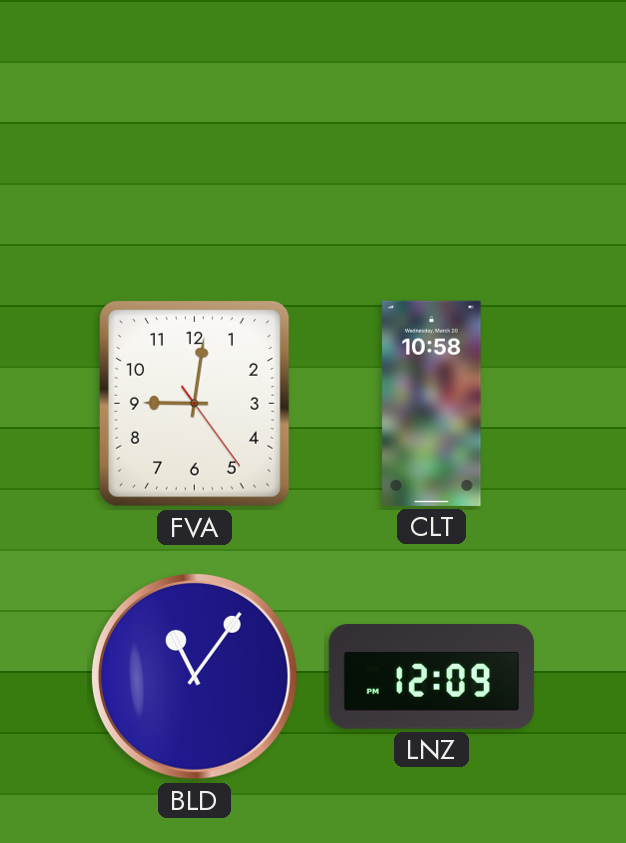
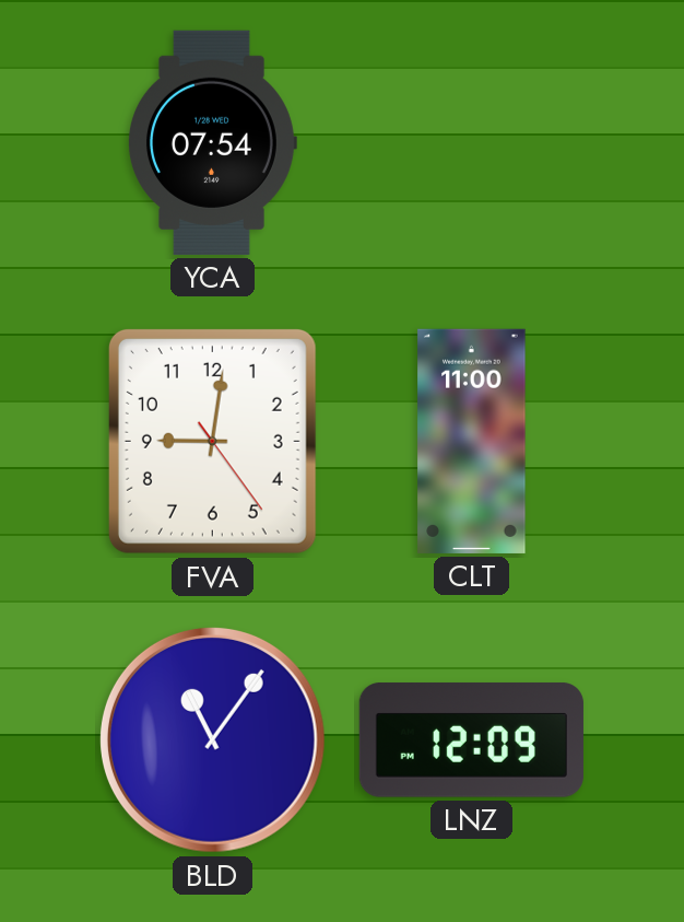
YCA: none -> 07:54
CLT: 10:58 -> 11:00
